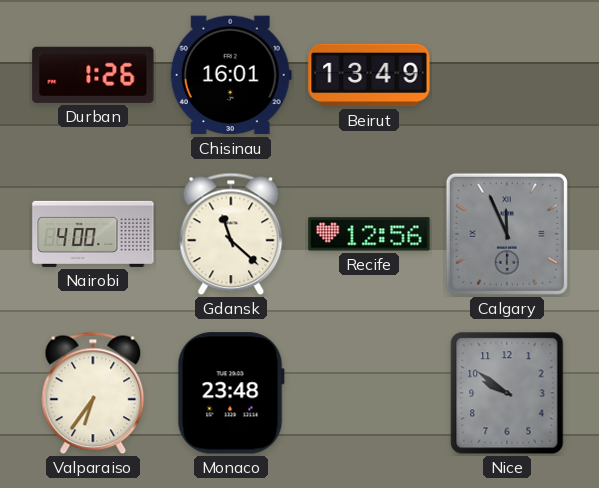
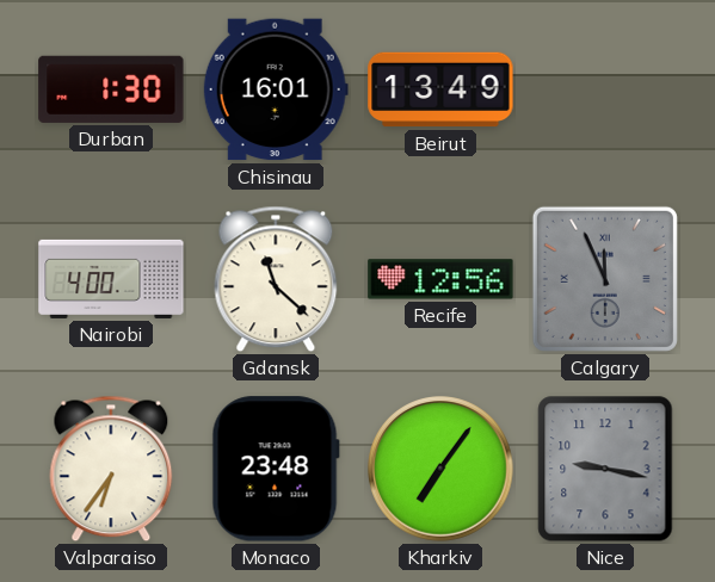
Durban: 1:26 -> 1:30
Kharkiv: none -> 7:06
Nice: 9:51 -> 9:17
